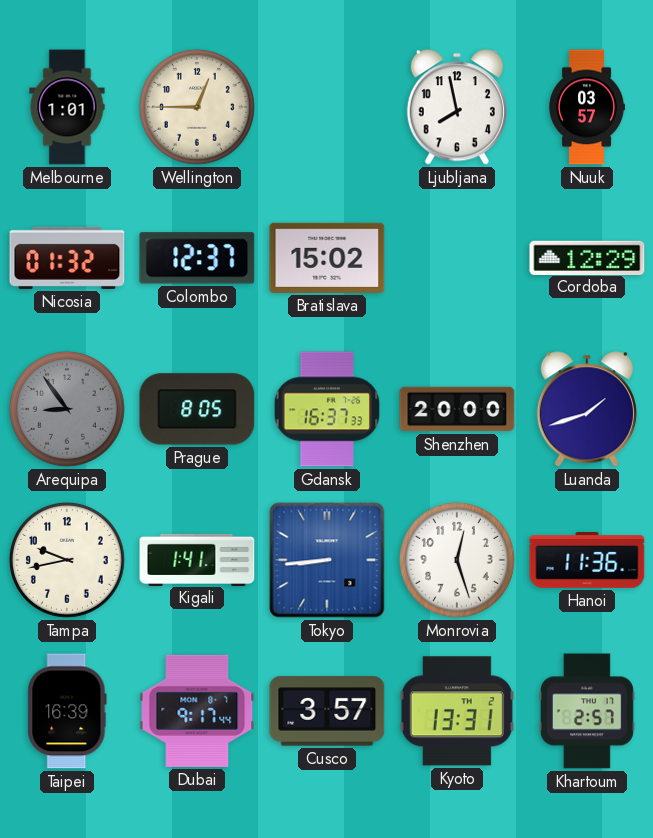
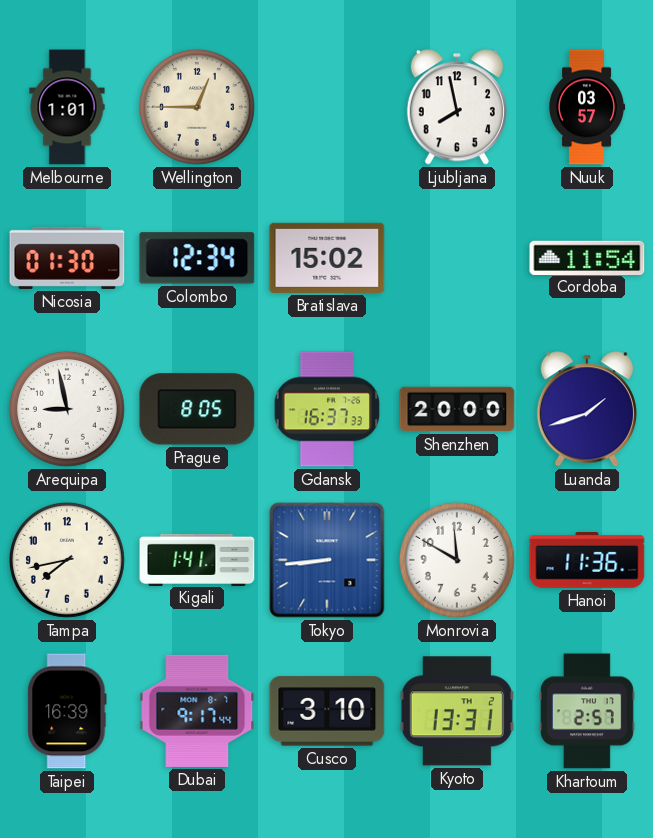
Nicosia: 01:32 -> 01:30
Colombo: 12:37 -> 12:34
Cordoba: 12:29 -> 11:54
Arequipa: 8:54 -> 8:58
Arequipa dial: grey -> white
Tampa: 9:43 -> 7:43
Monrovia: 12:27 -> 11:50
Cusco: 3:57 -> 3:10
